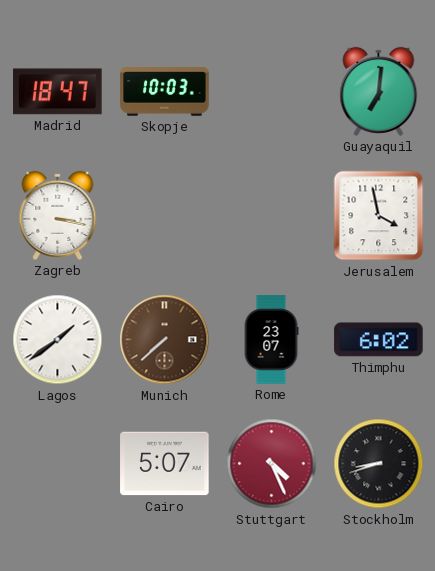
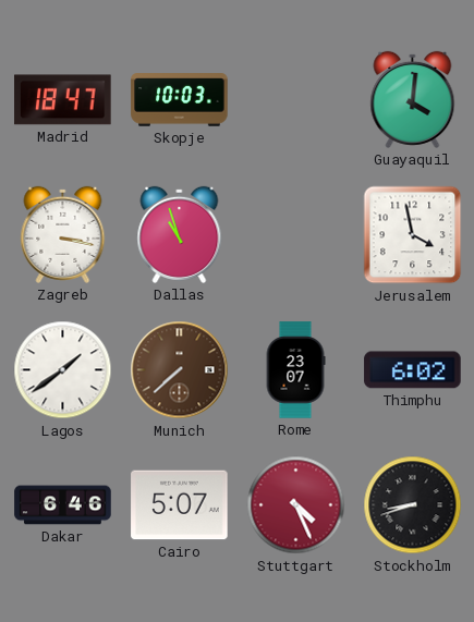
Guayaquil: 7:01 -> 4:01
Dallas: none -> 10:57
Dakar: none -> 6:46
